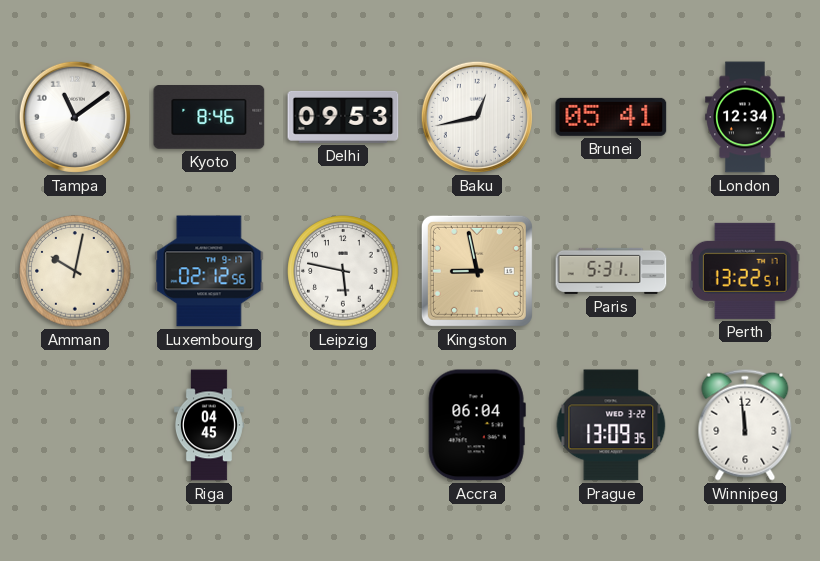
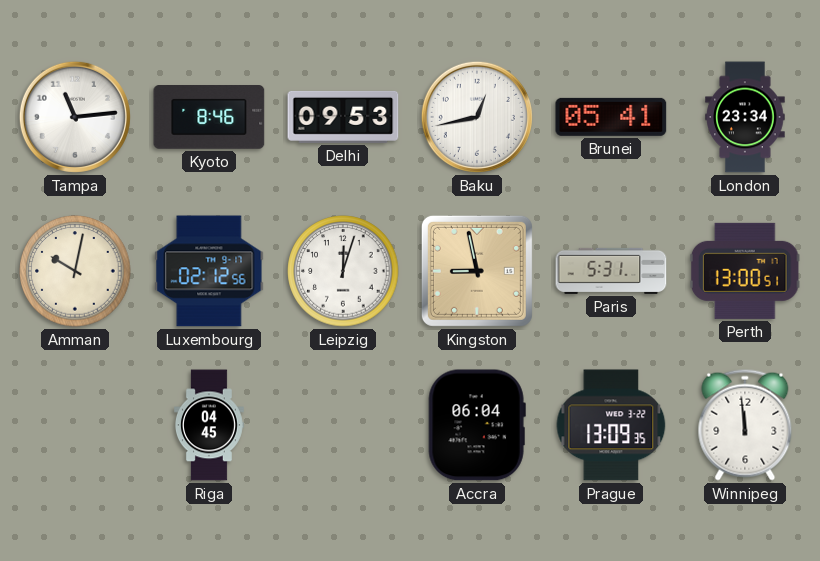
Tampa: 11:09 -> 11:14
London: 12:34 -> 23:34
Leipzig: 5:47 -> 12:03
Perth: 13:22 -> 13:00
